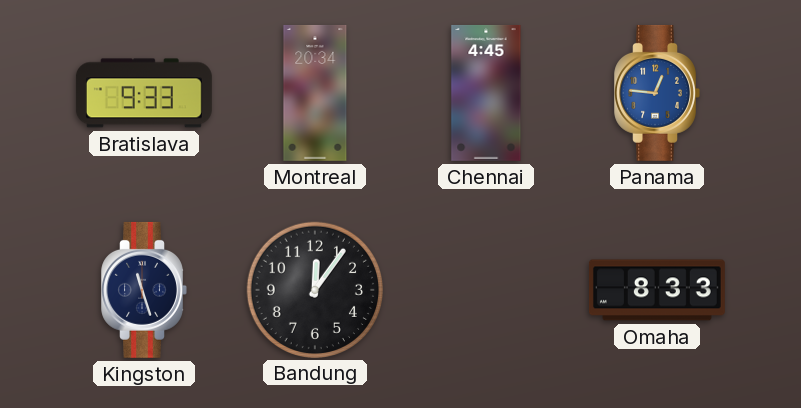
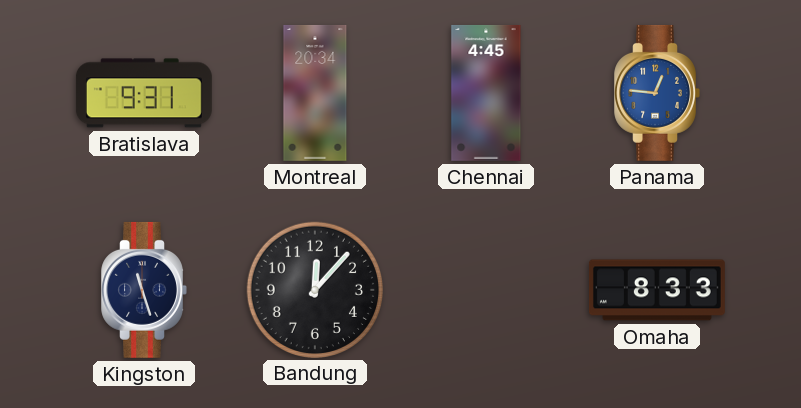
Bratislava: 9:33 -> 9:31
Bandung: 12:06 -> 12:07
